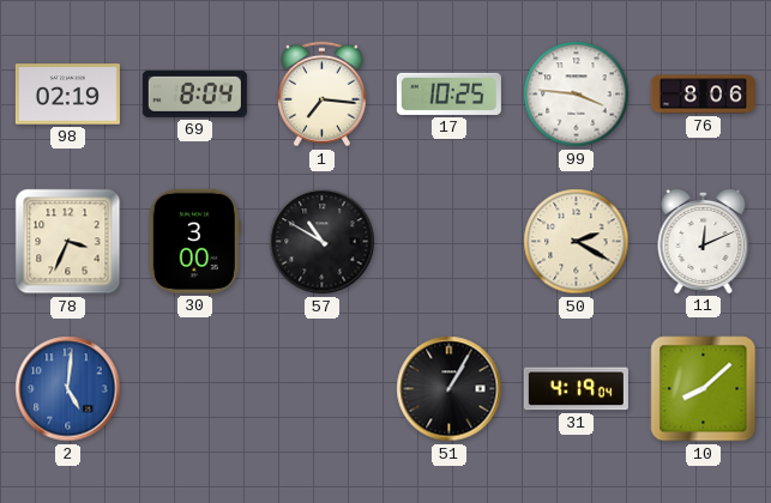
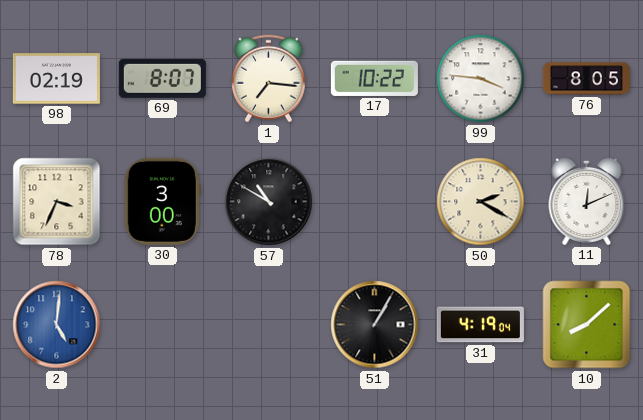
69: 8:04 -> 8:07
17: 10:25 -> 10:22
76: 8:06 -> 8:05
